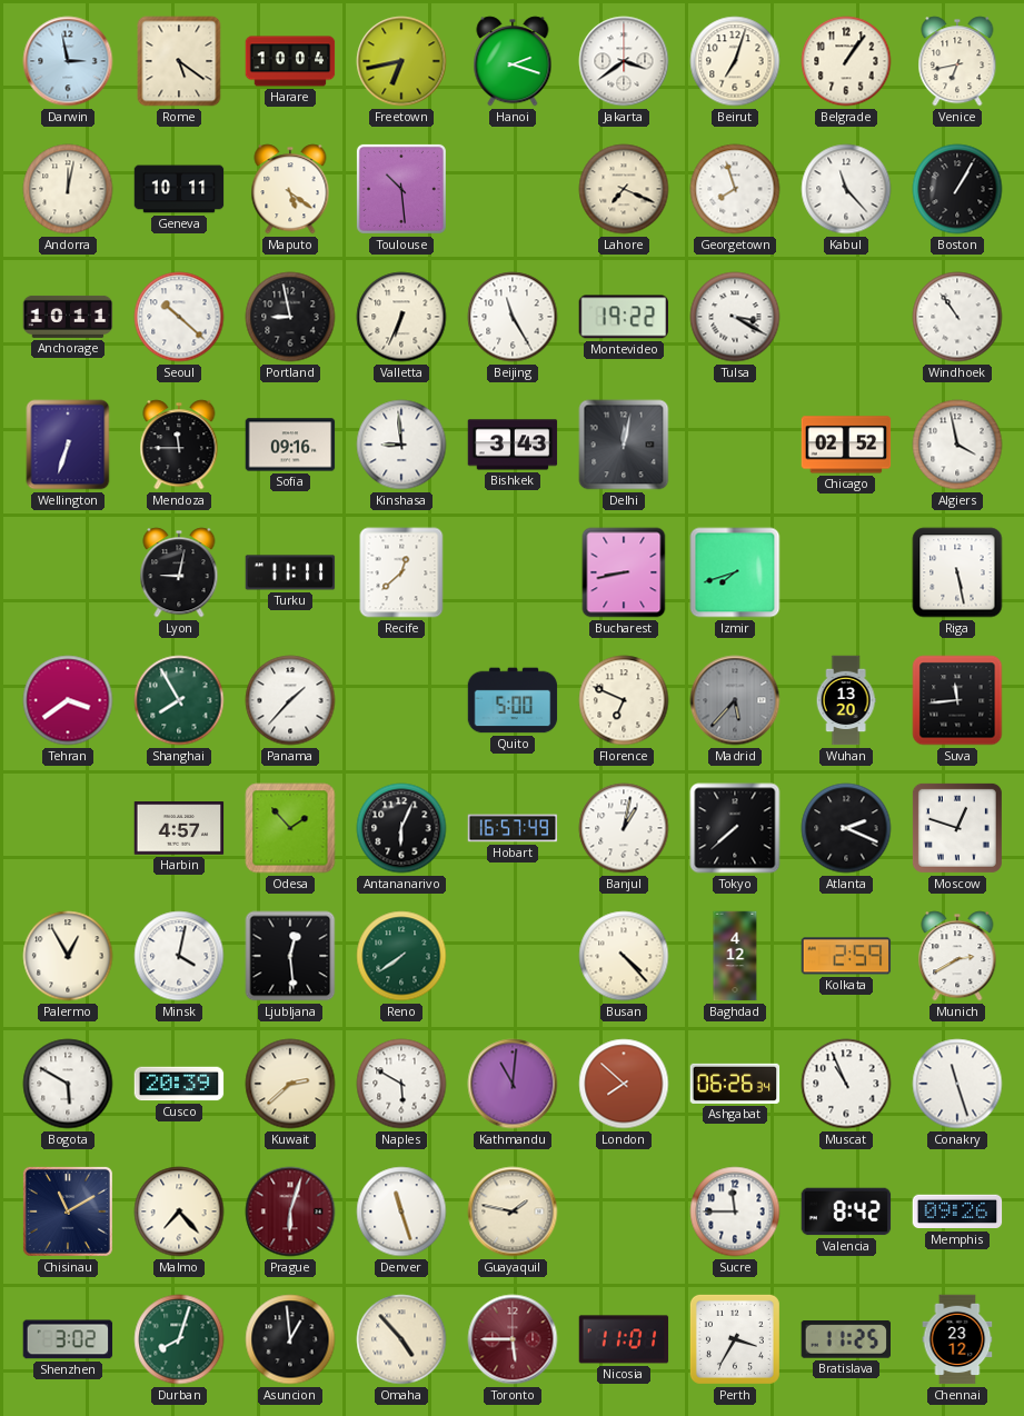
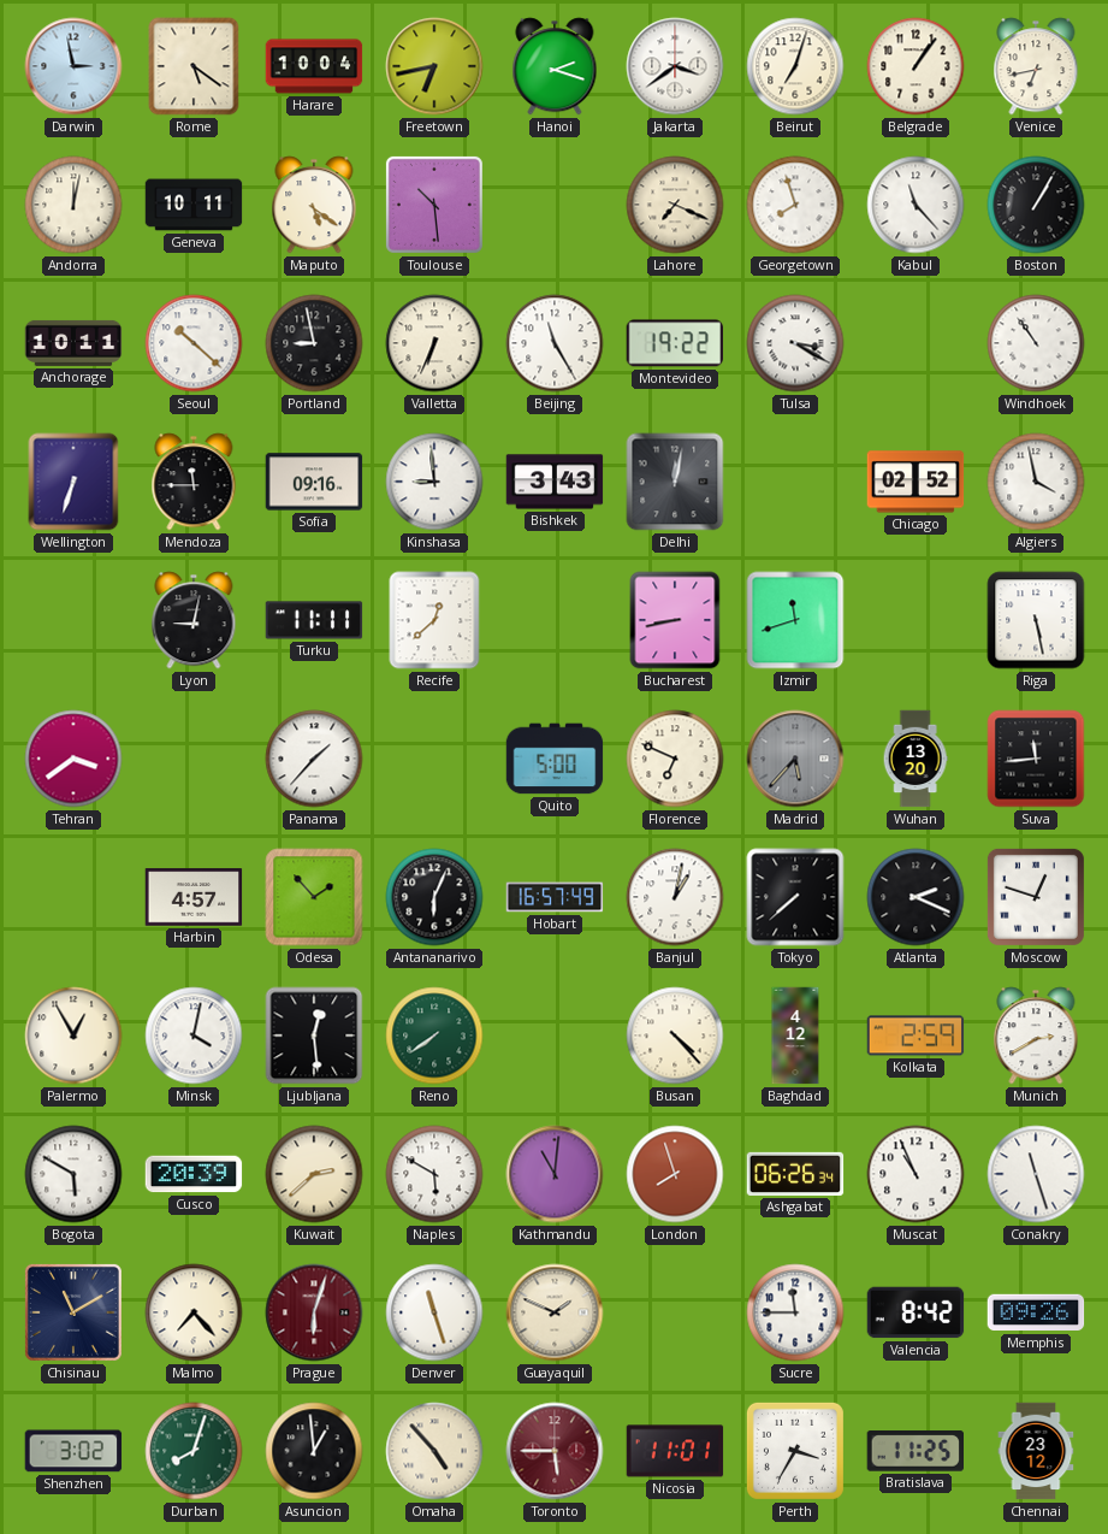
Izmir: 7:42 -> 11:42
Shanghai: 7:55 -> none
London: 7:52 -> 7:57
Guayaquil: 1:47 -> 1:49
